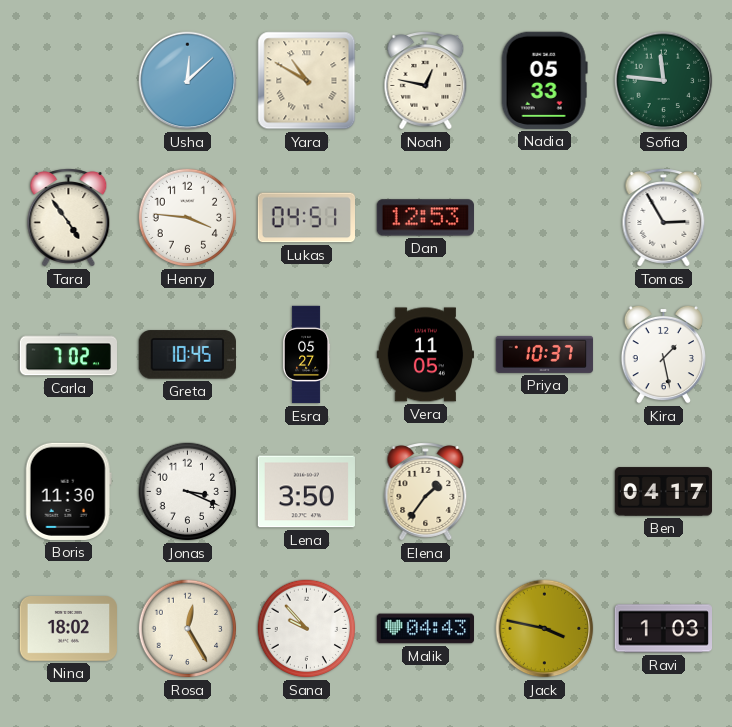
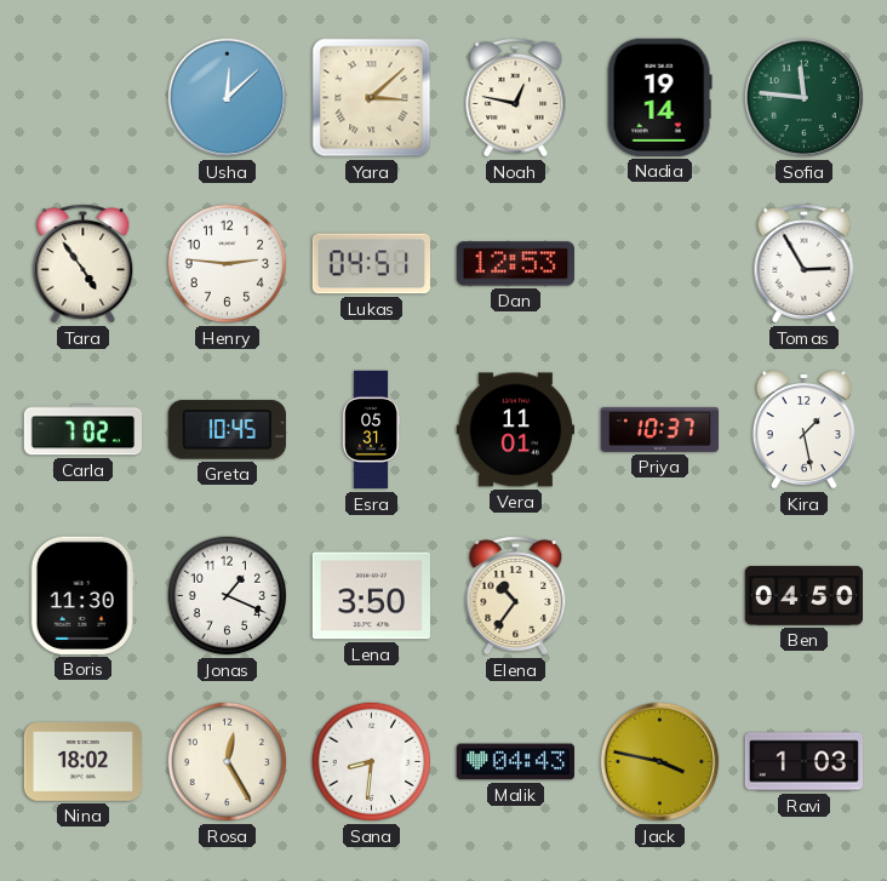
Yara: 10:50 -> 3:08
Nadia: 05:33 -> 19:14
Henry: 3:46 -> 2:46
Esra: 05:27 -> 05:31
Vera: 11:05 -> 11:01
Jonas: 3:19 -> 1:19
Elena: 1:36 -> 10:36
Ben: 04:17 -> 04:50
Sana: 9:53 -> 8:31
